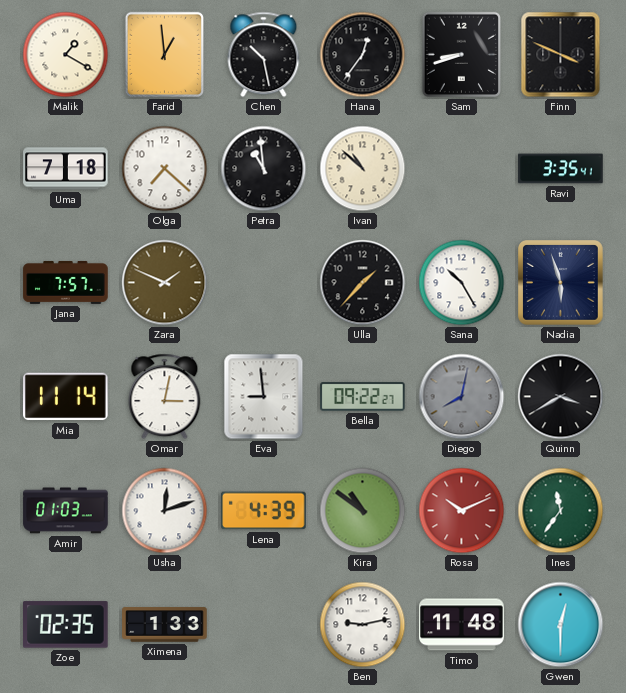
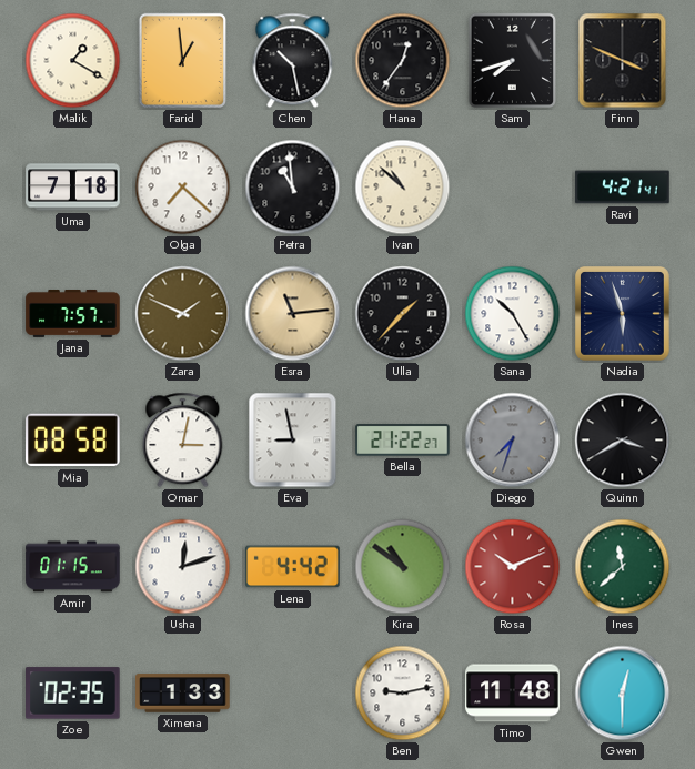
Sam: 8:42 -> 7:42
Ravi: 3:35 -> 4:21
Esra: none -> 11:14
Mia: 11:14 -> 08:58
Eva: 8:59 -> 8:58
Bella: 09:22 -> 21:22
Diego: 8:02 -> 7:33
Amir: 01:03 -> 01:15
Lena: 4:39 -> 4:42
Ines: 11:36 -> 11:38
